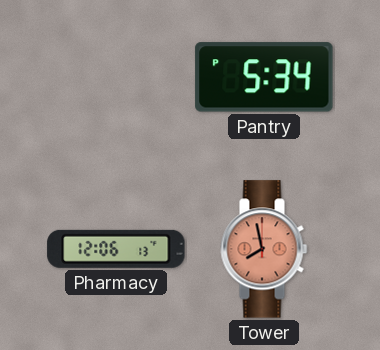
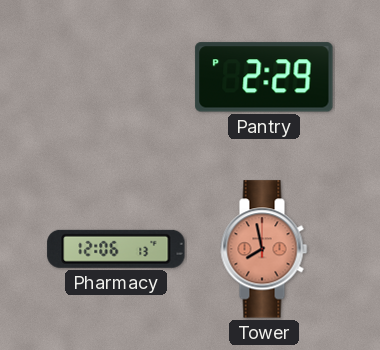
Pantry: 5:34 -> 2:29
